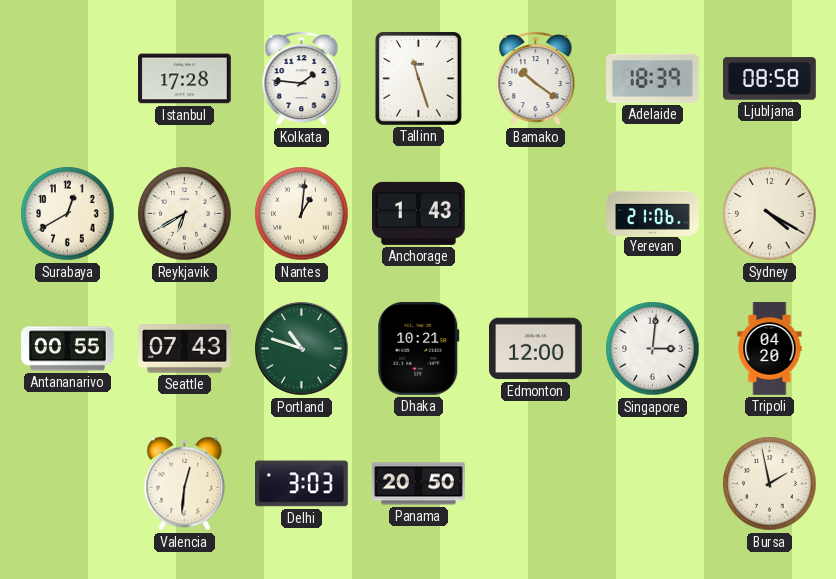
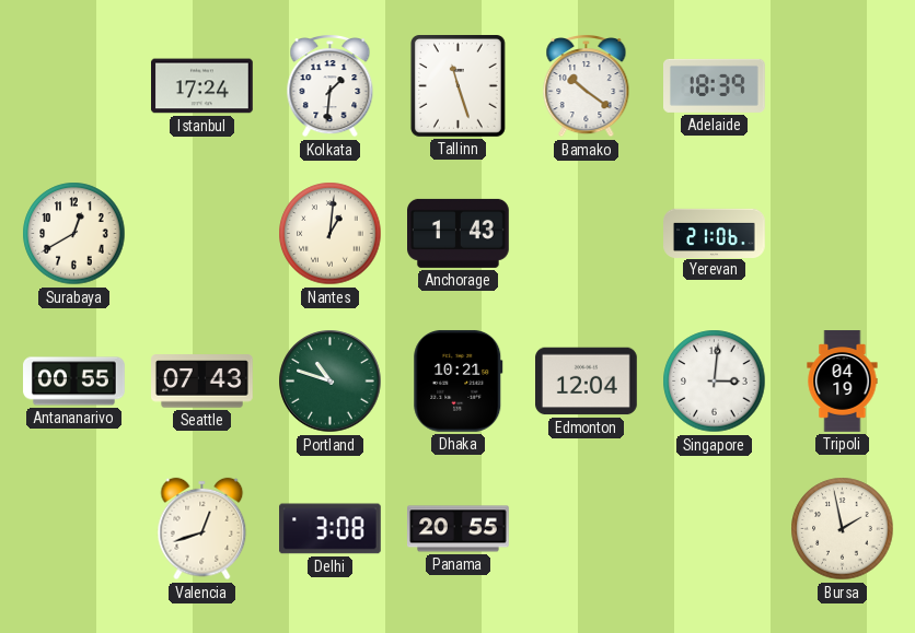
Istanbul: 17:28 -> 17:24
Kolkata: 1:46 -> 1:31
Ljubljana: 08:58 -> none
Reykjavik: 6:40 -> none
Sydney: 4:20 -> none
Edmonton: 12:00 -> 12:04
Tripoli: 04:20 -> 04:19
Valencia: 12:31 -> 12:42
Delhi: 3:03 -> 3:08
Panama: 20:50 -> 20:55
